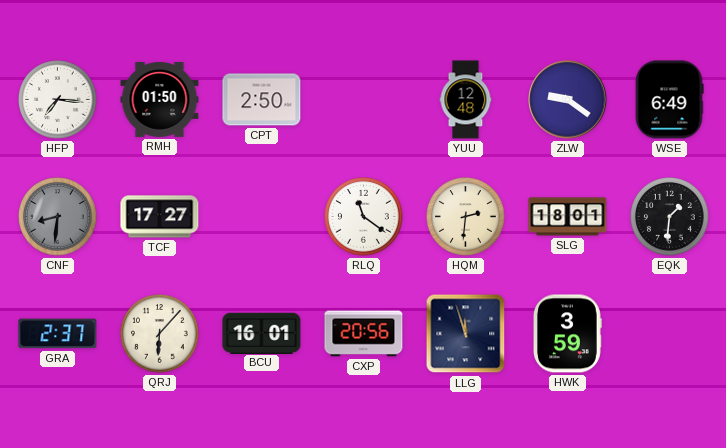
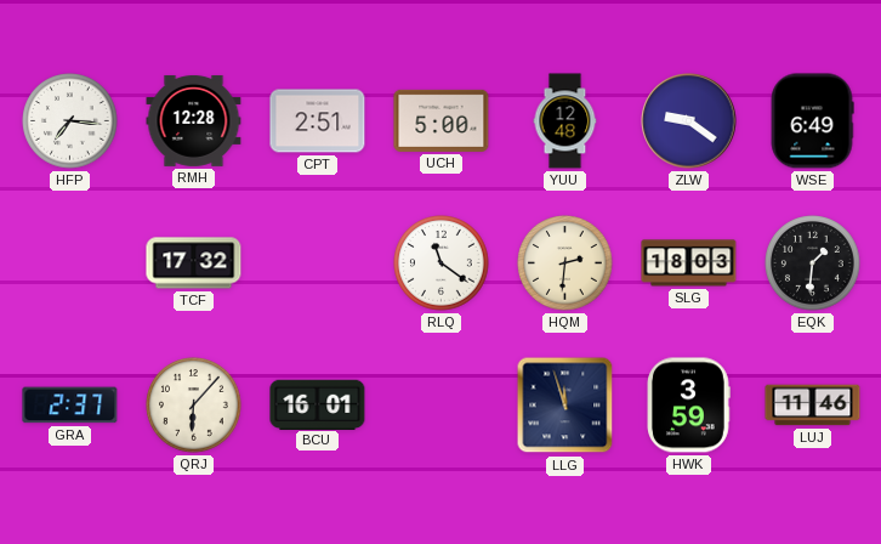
RMH: 01:50 -> 12:28
CPT: 2:50 -> 2:51
UCH: none -> 5:00
CNF: 8:31 -> none
TCF: 17:27 -> 17:32
SLG: 18:01 -> 18:03
CXP: 20:56 -> none
LUJ: none -> 11:46
